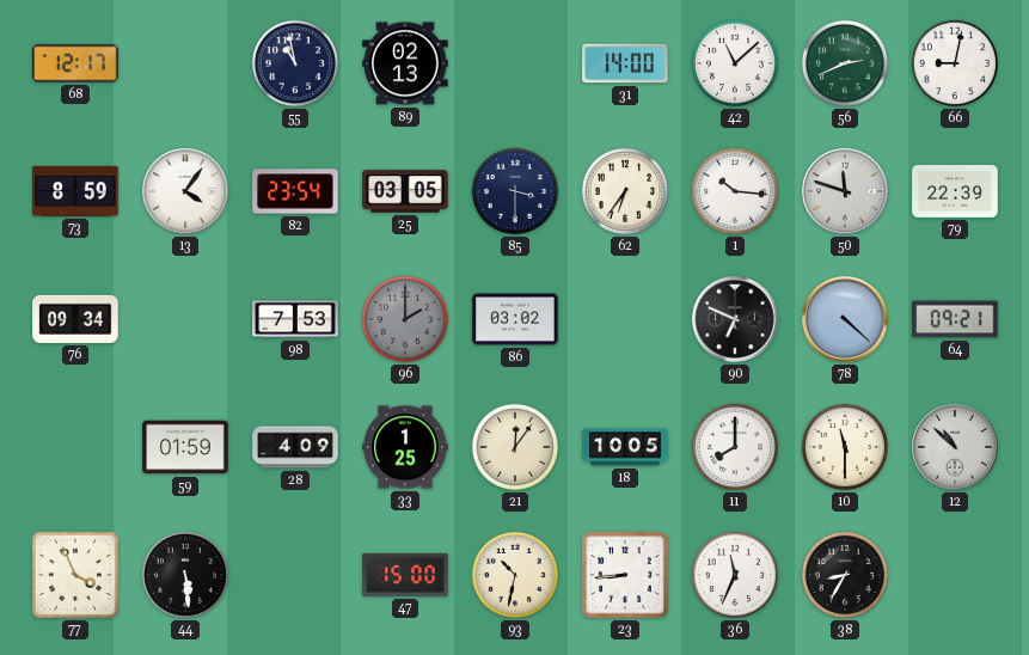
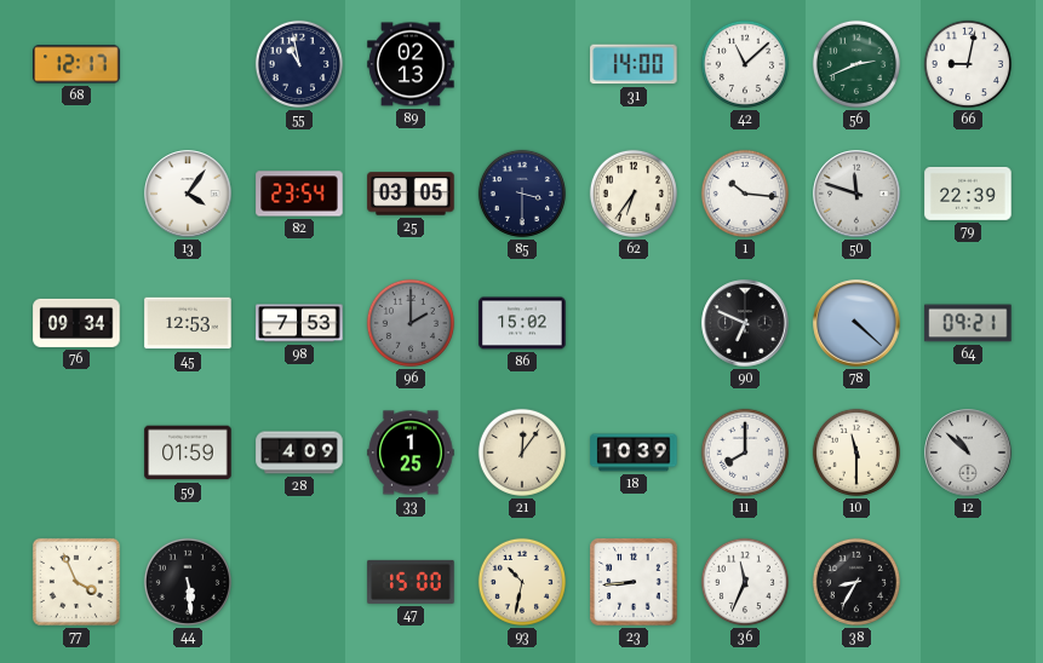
73: 8:59 -> none
45: none -> 12:53
86: 03:02 -> 15:02
18: 10:05 -> 10:39
